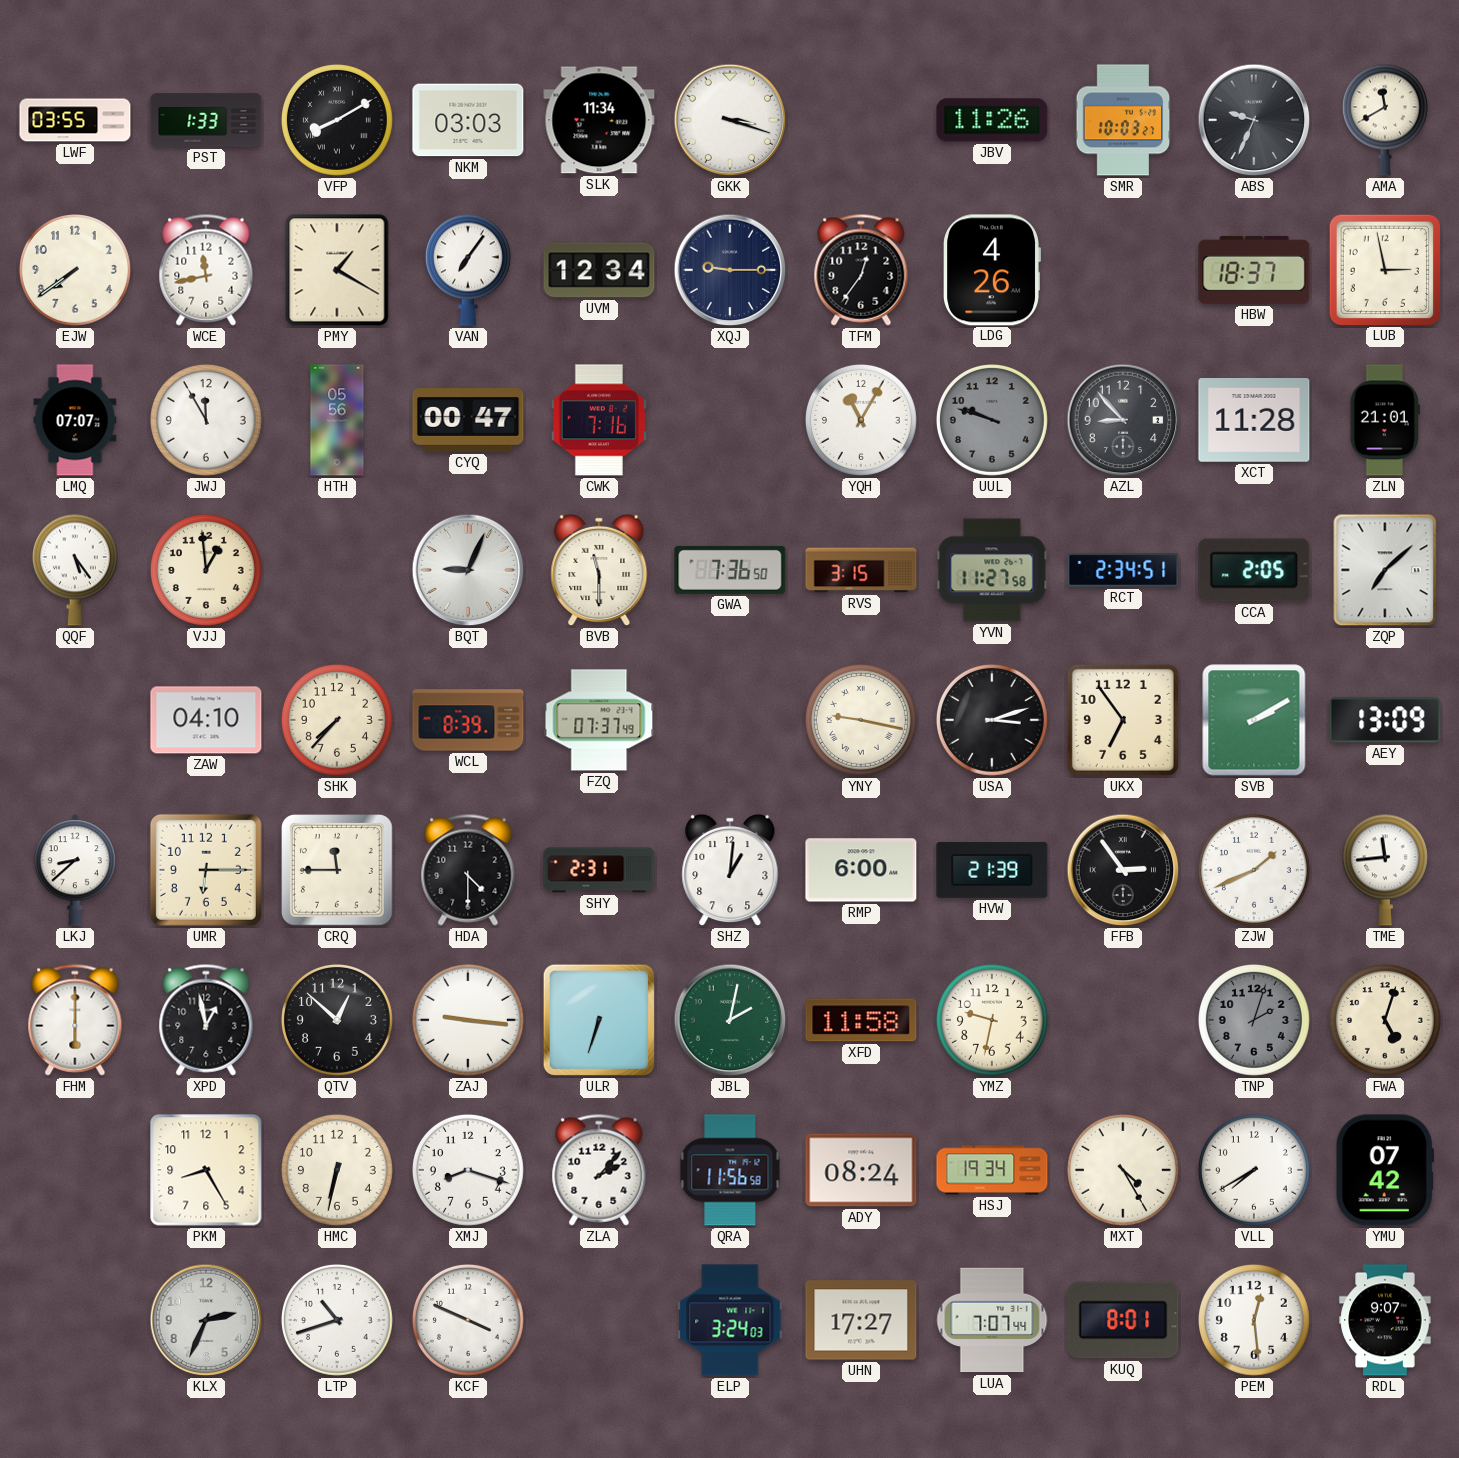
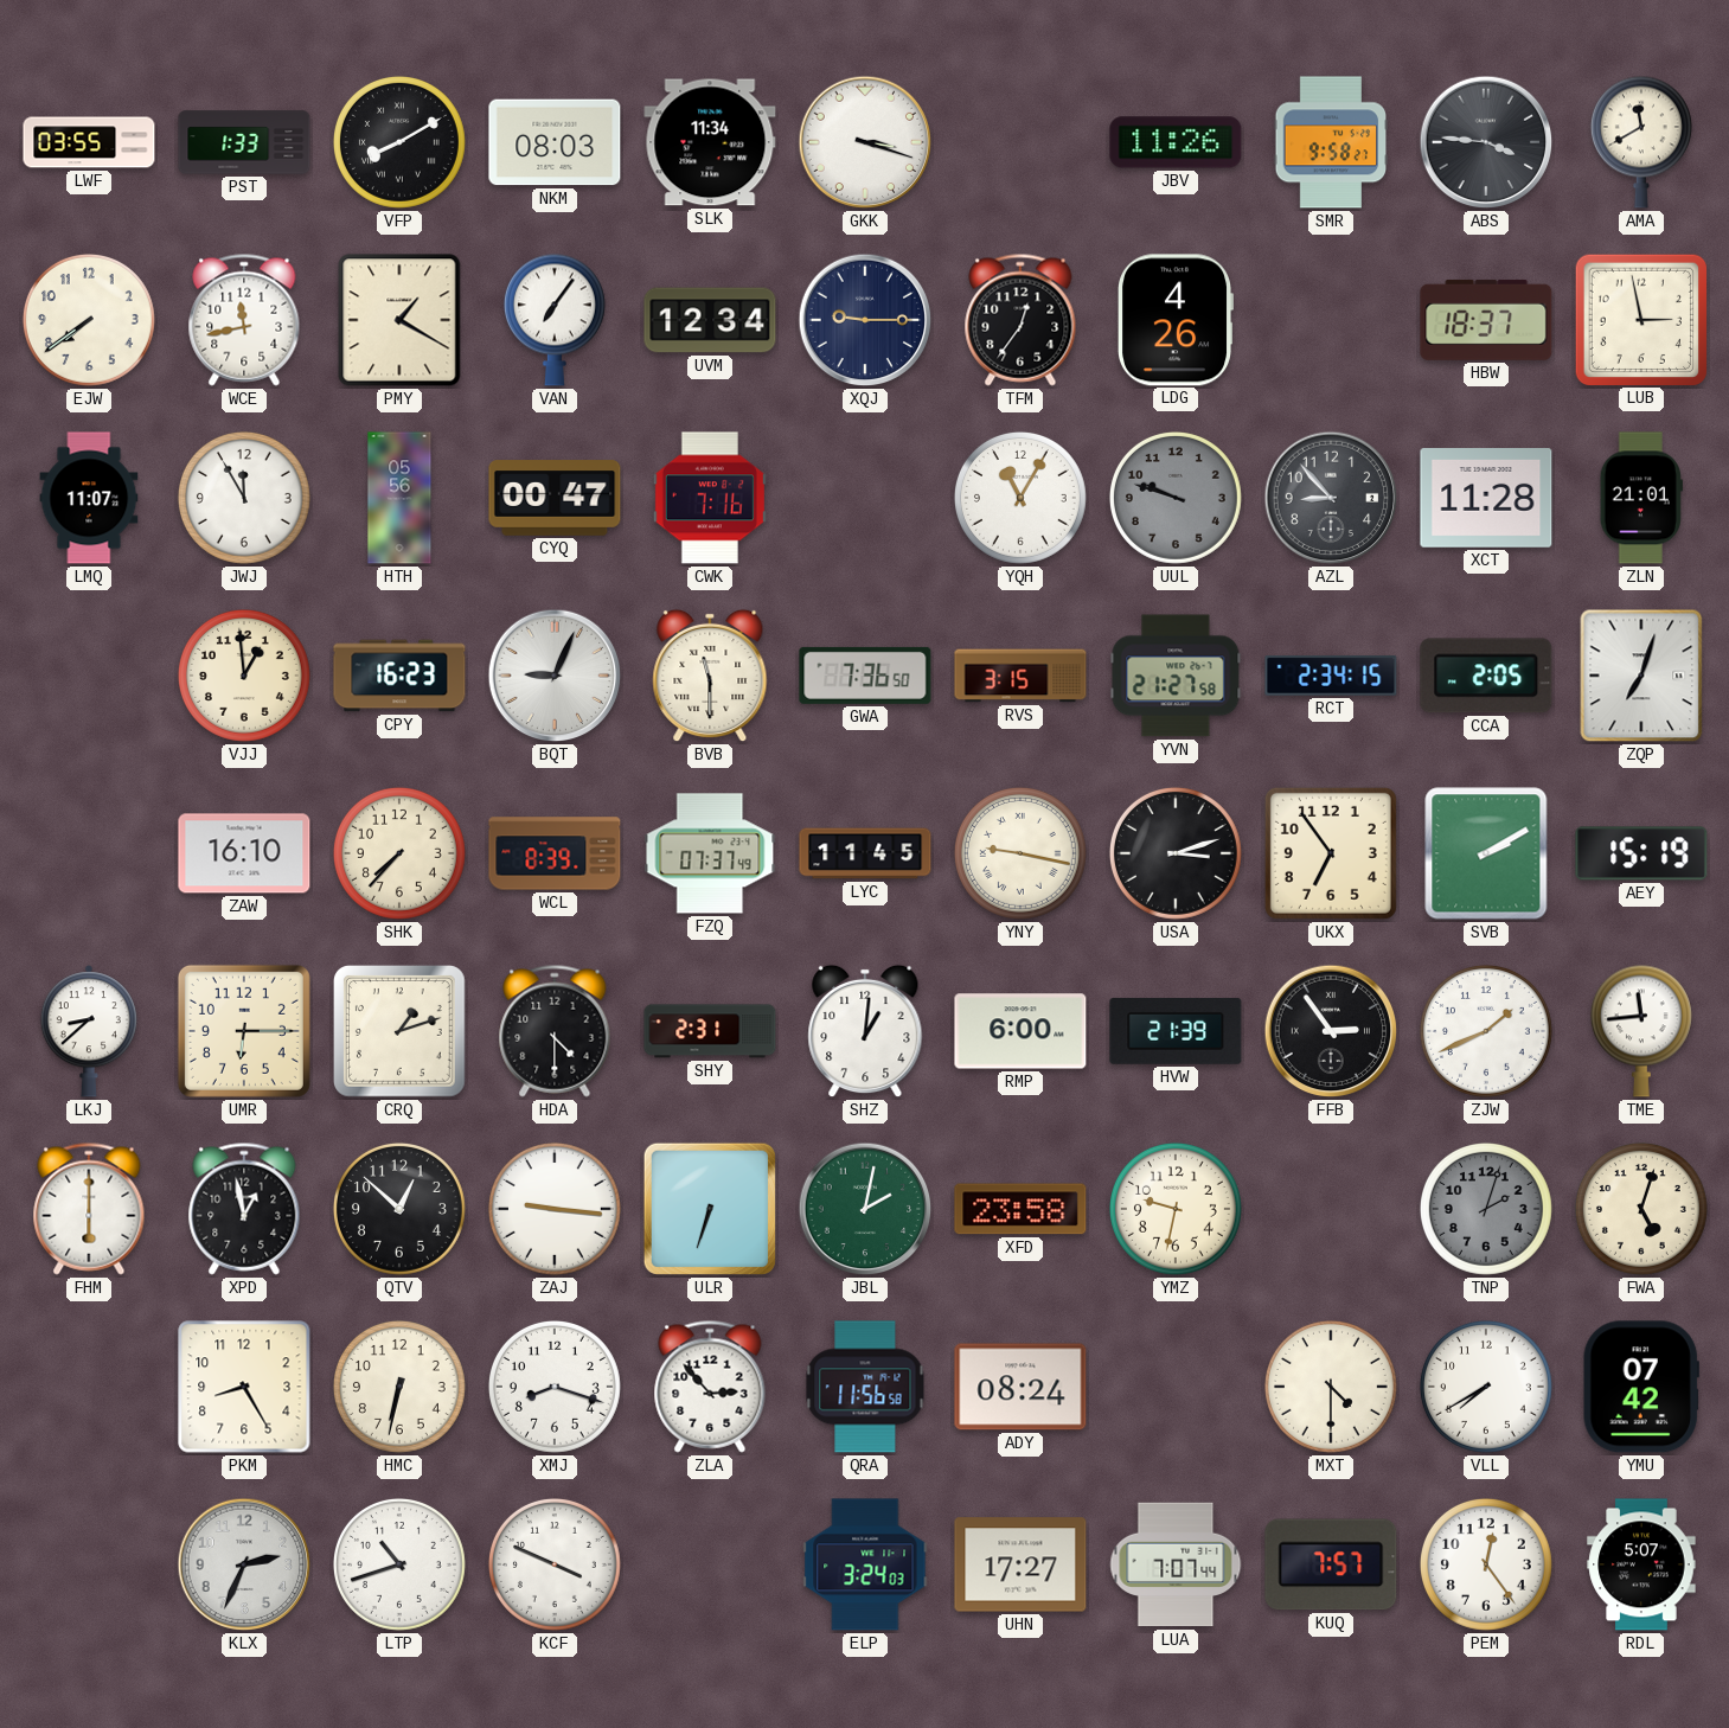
NKM: 03:03 -> 08:03
SMR: 10:03 -> 9:58
ABS: 9:34 -> 3:46
LMQ: 07:07 -> 11:07
QQF: 5:24 -> none
CPY: none -> 16:23
YVN: 11:27 -> 21:27
RCT: 2:34:51 -> 2:34:15
ZQP: 7:08 -> 7:03
ZAW: 04:10 -> 16:10
LYC: none -> 11:45
AEY: 13:09 -> 15:19
CRQ: 11:45 -> 1:12
XFD: 11:58 -> 23:58
ZLA: 2:07 -> 2:53
HSJ: 19:34 -> none
MXT: 4:25 -> 4:30
KUQ: 8:01 -> 7:57
PEM: 12:29 -> 12:24
RDL: 9:07 -> 5:07
